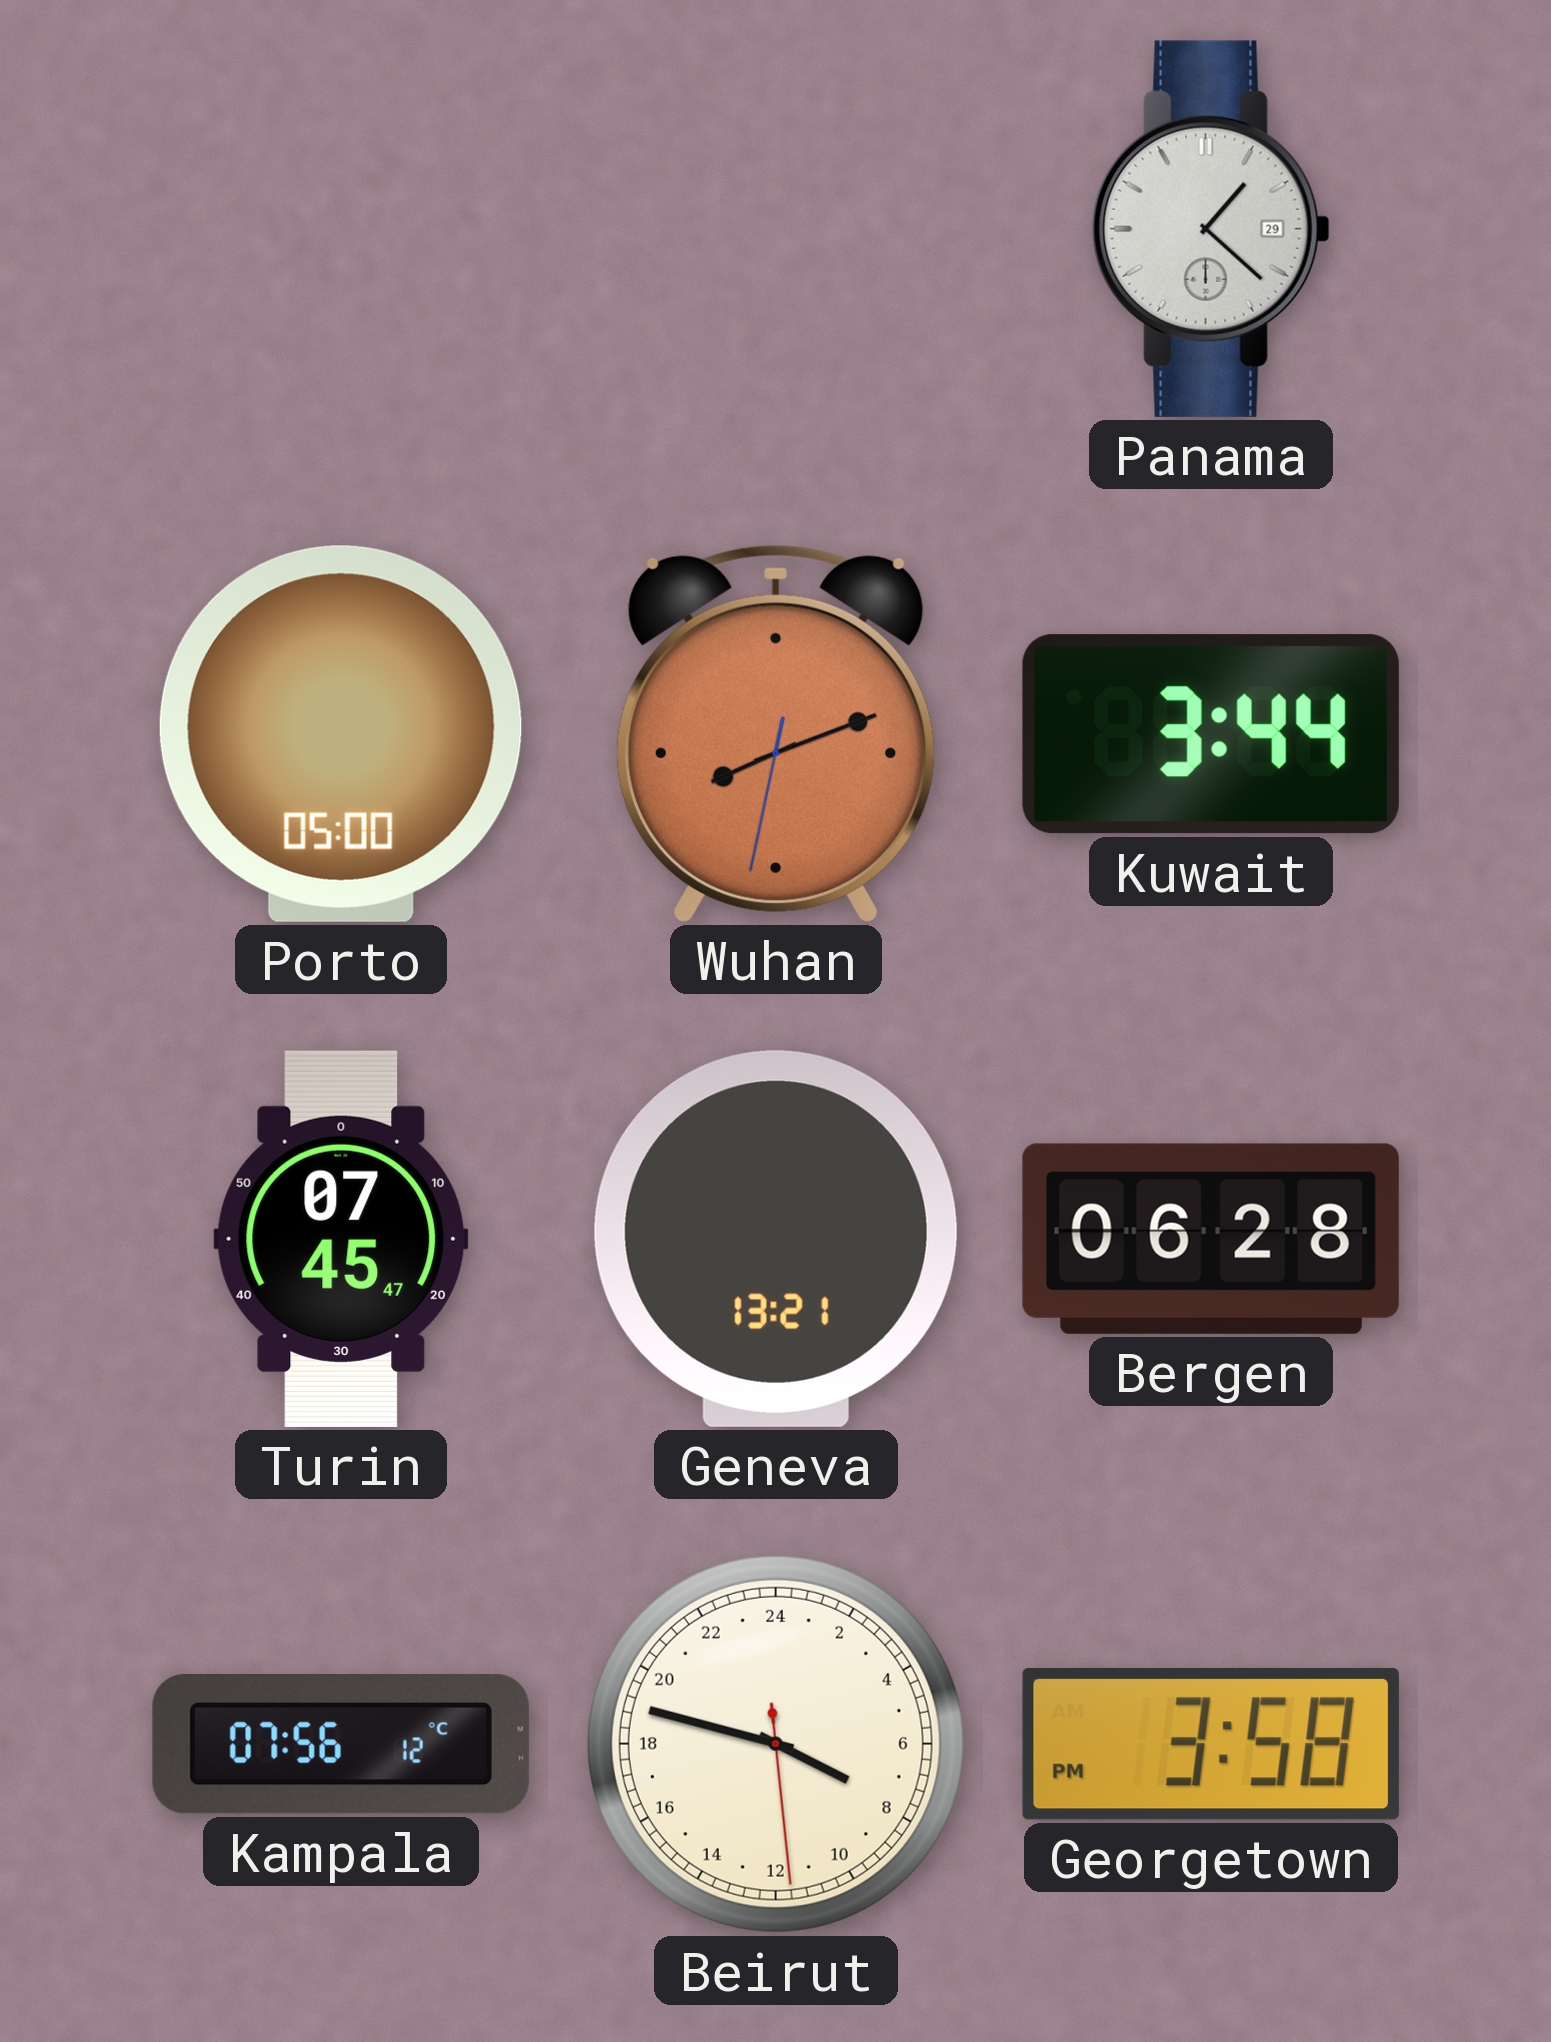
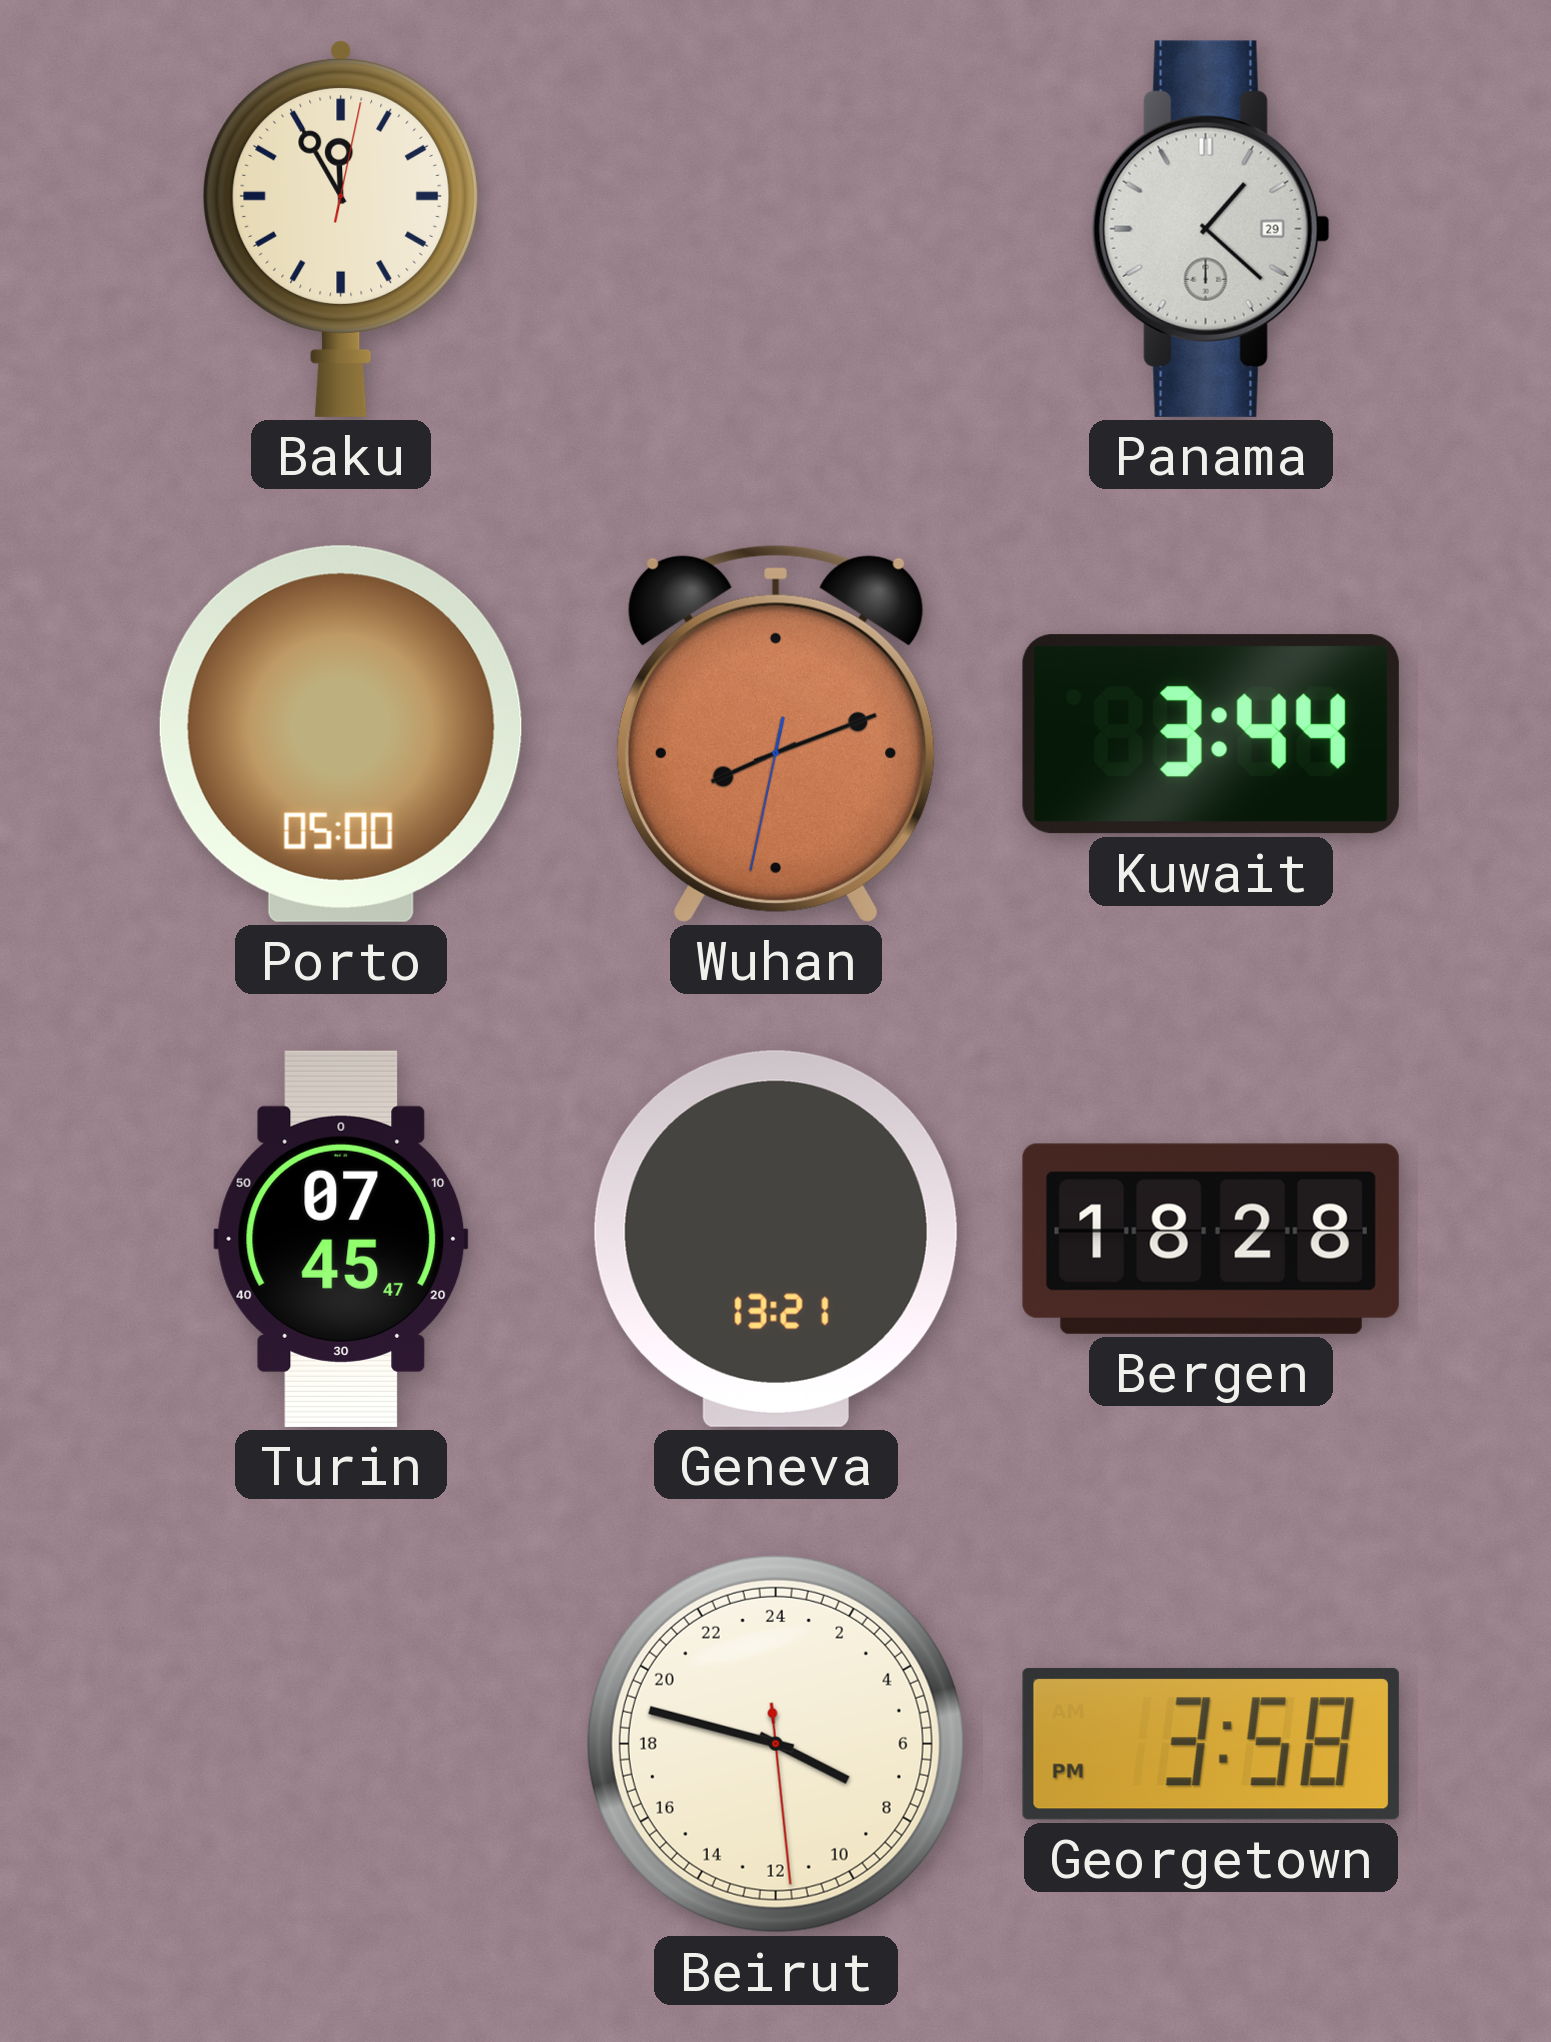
Baku: none -> 11:55
Bergen: 06:28 -> 18:28
Kampala: 07:56 -> none
